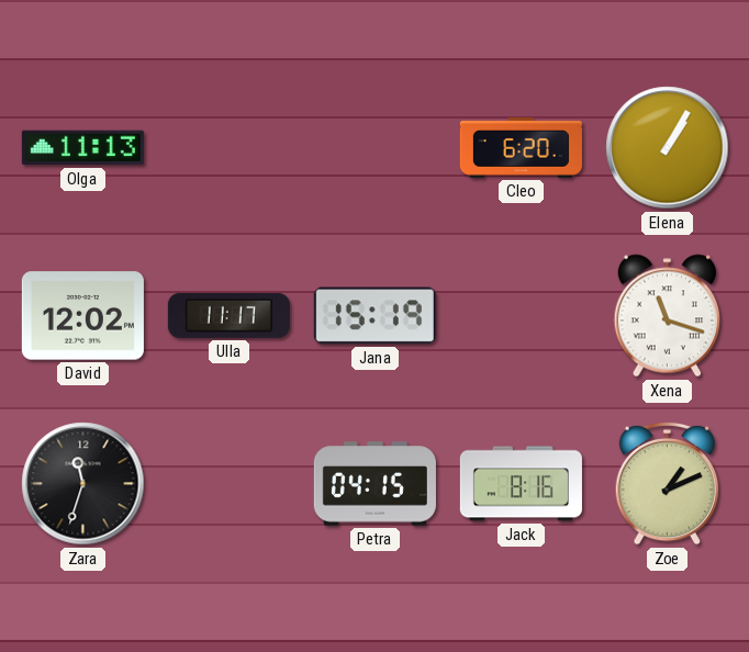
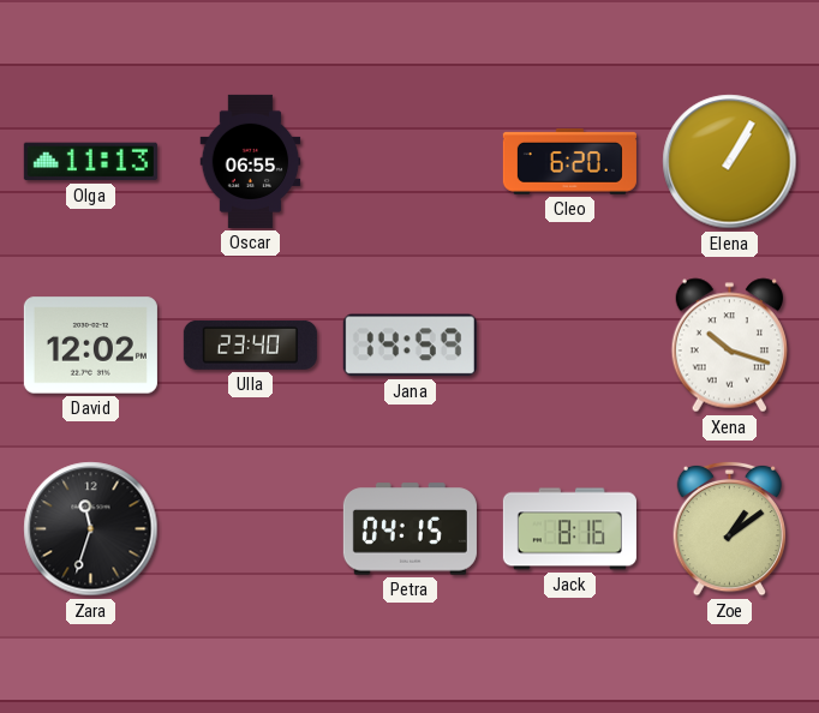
Oscar: none -> 06:55
Ulla: 11:17 -> 23:40
Jana: 15:19 -> 14:59
Xena: 11:18 -> 10:18
Zoe: 1:11 -> 1:09
